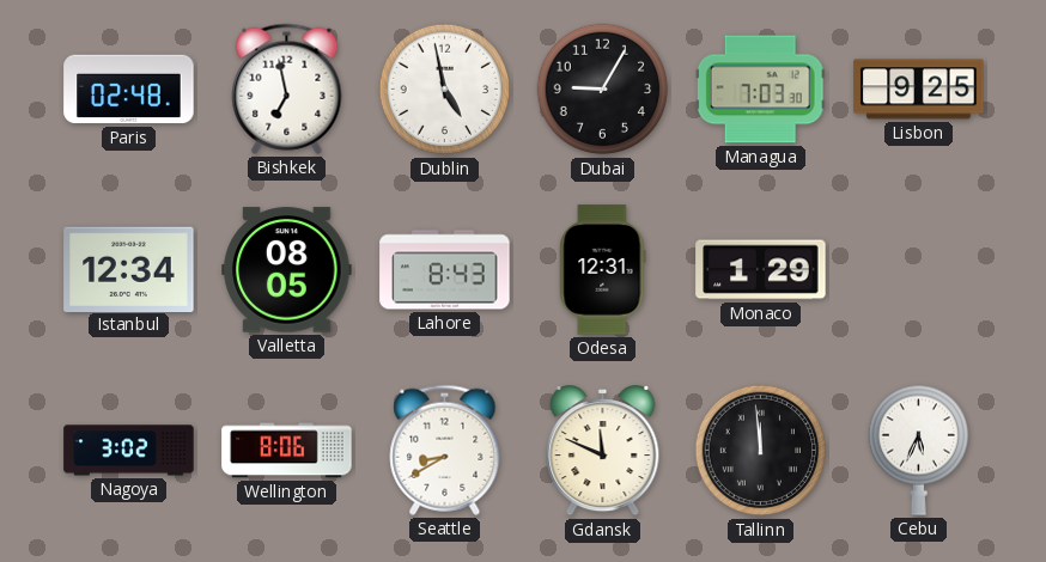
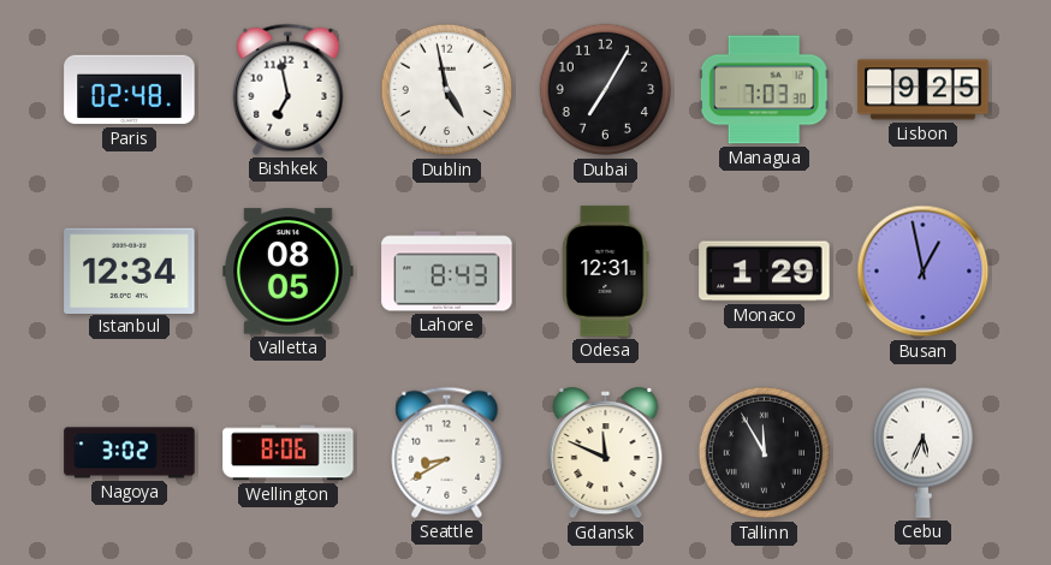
Dubai: 9:05 -> 7:05
Busan: none -> 12:58
Tallinn: 11:59 -> 11:55
